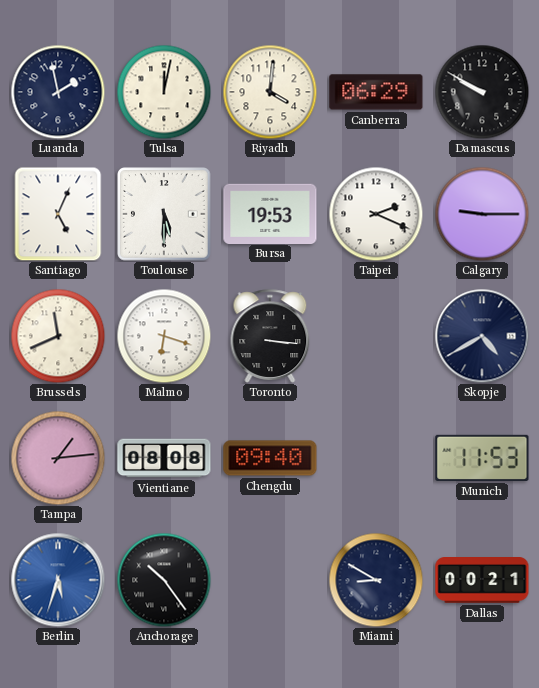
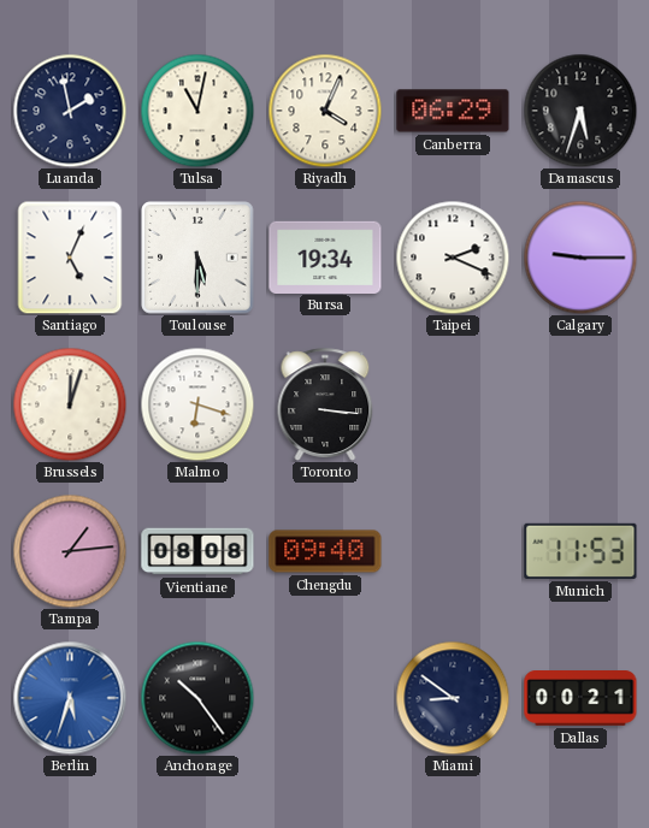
Tulsa: 12:02 -> 11:02
Riyadh: 4:01 -> 4:04
Damascus: 9:50 -> 5:33
Bursa: 19:53 -> 19:34
Brussels: 11:41 -> 12:03
Skopje: 4:40 -> none
Miami: 8:50 -> 8:51
